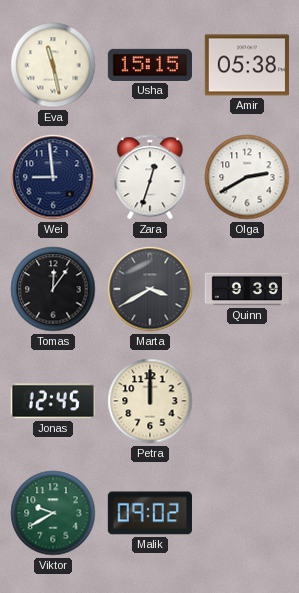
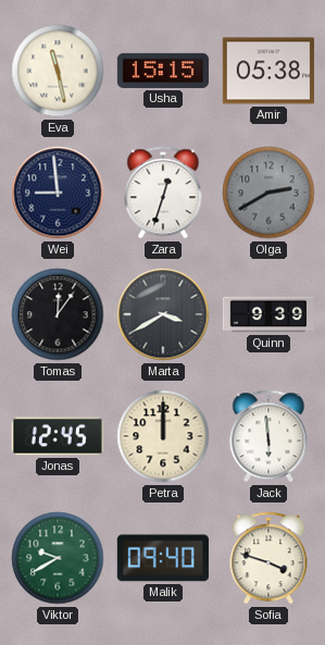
Olga dial: white -> grey
Jack: none -> 5:59
Malik: 09:02 -> 09:40
Sofia: none -> 3:48
